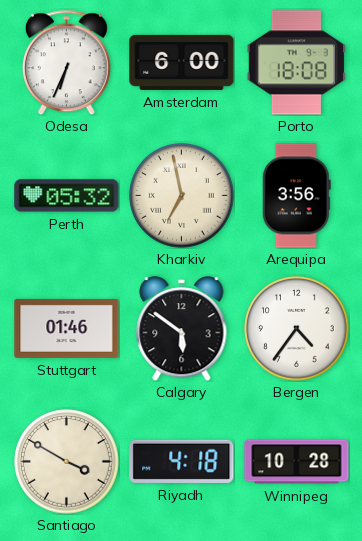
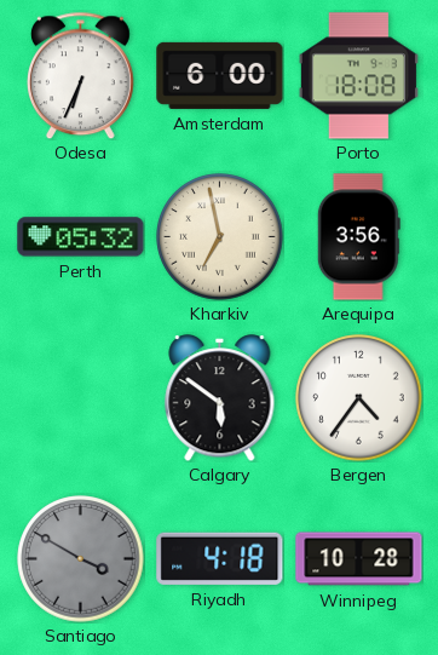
Stuttgart: 01:46 -> none
Santiago dial: cream -> grey
